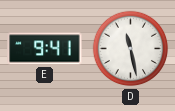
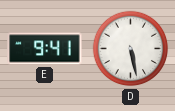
D: 11:28 -> 5:28
